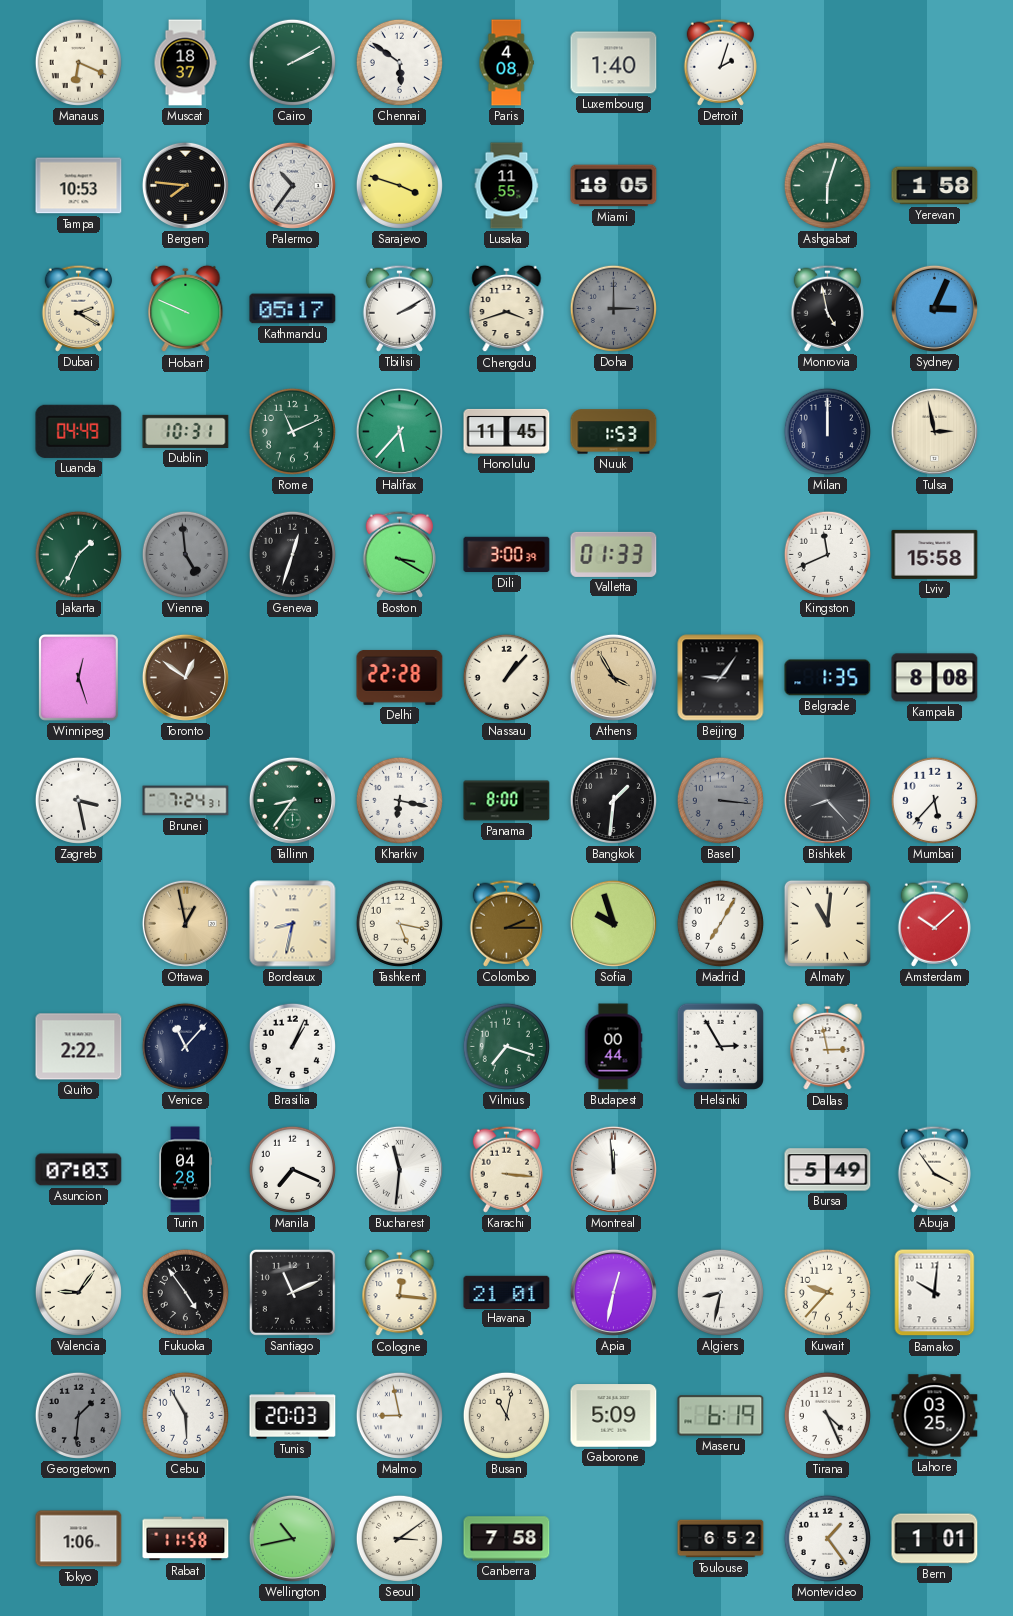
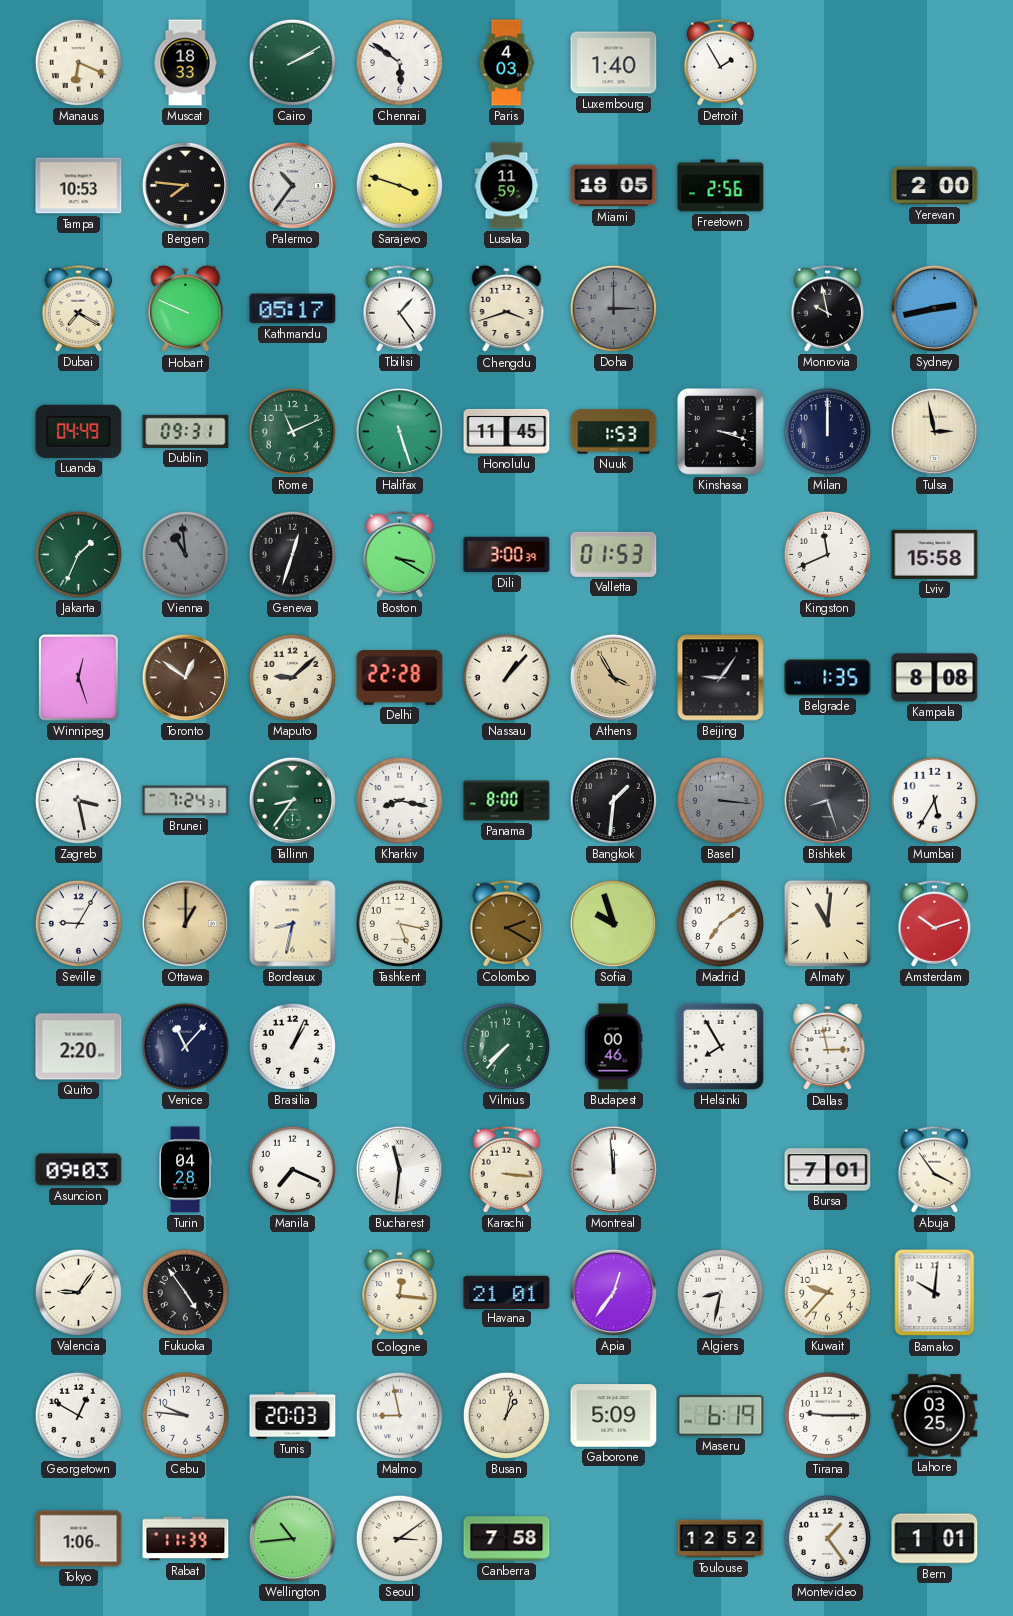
Muscat: 18:37 -> 18:33
Paris: 4:08 -> 4:03
Detroit: 2:03 -> 1:55
Lusaka: 11:55 -> 11:59
Freetown: none -> 2:56
Ashgabat: 6:03 -> none
Yerevan: 1:58 -> 2:00
Dubai: 2:20 -> 7:20
Tbilisi: 2:10 -> 1:24
Monrovia: 4:58 -> 9:58
Sydney: 3:04 -> 2:43
Dublin: 10:31 -> 09:31
Halifax: 5:37 -> 5:27
Kinshasa: none -> 3:18
Vienna: 4:59 -> 10:59
Valletta: 01:33 -> 01:53
Maputo: none -> 9:08
Kharkiv: 6:17 -> 8:17
Bishkek: 8:23 -> 8:27
Mumbai: 5:37 -> 5:35
Seville: none -> 9:05
Ottawa: 12:58 -> 1:00
Colombo: 2:15 -> 2:20
Madrid: 7:05 -> 7:09
Amsterdam: 10:08 -> 10:12
Quito: 2:22 -> 2:20
Vilnius: 7:18 -> 7:37
Budapest: 00:44 -> 00:46
Helsinki: 2:55 -> 7:55
Asuncion: 07:03 -> 09:03
Bursa: 5:49 -> 7:01
Santiago: 11:11 -> none
Apia: 12:32 -> 12:36
Georgetown: 1:31 -> 12:50
Georgetown dial: grey -> white
Cebu: 5:55 -> 9:46
Busan: 11:02 -> 1:02
Tirana: 4:26 -> 9:15
Rabat: 11:58 -> 11:39
Wellington: 10:43 -> 10:44
Toulouse: 6:52 -> 12:52
